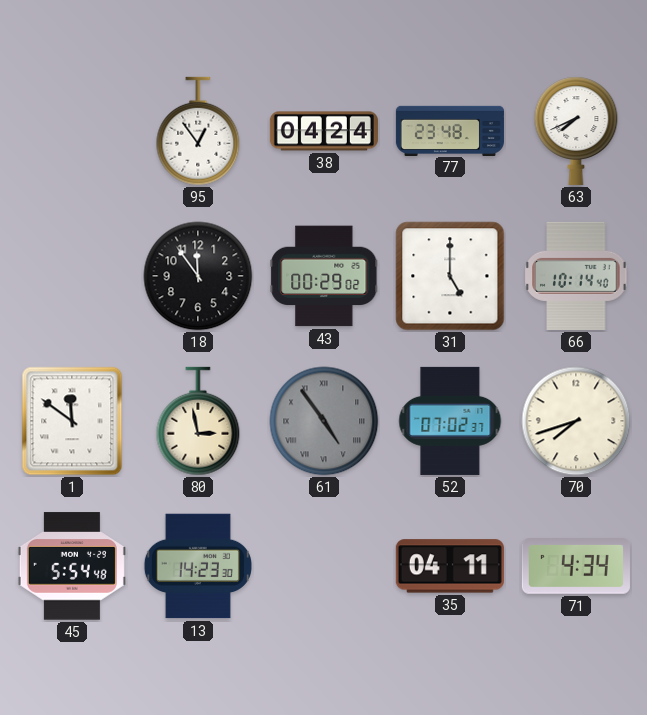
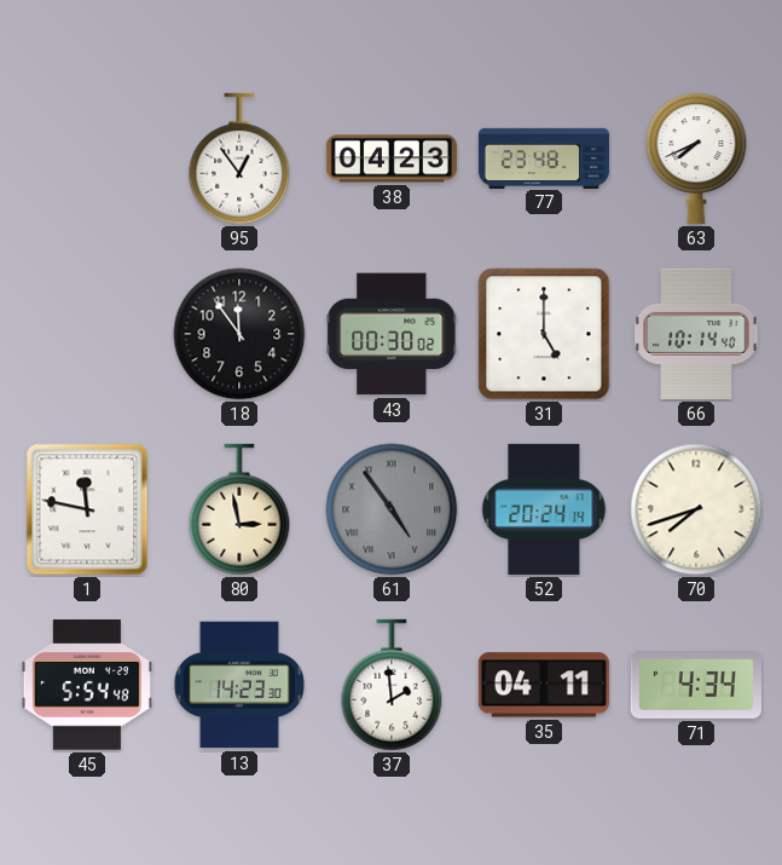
38: 04:24 -> 04:23
43: 00:29 -> 00:30
1: 11:51 -> 11:47
52: 07:02 -> 20:24
37: none -> 1:59
